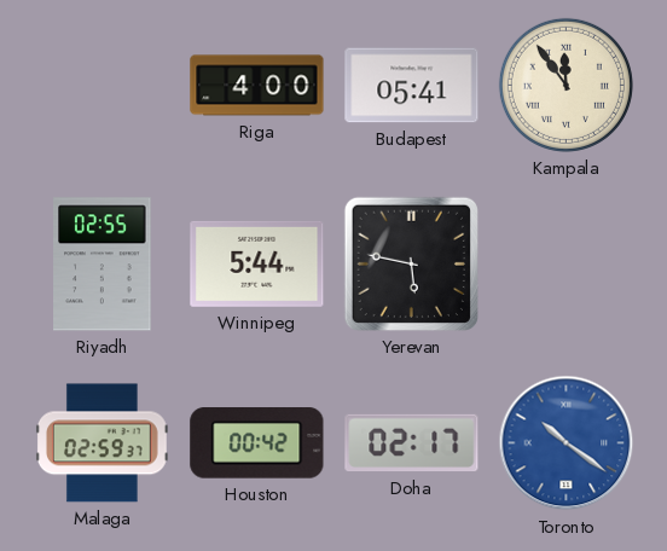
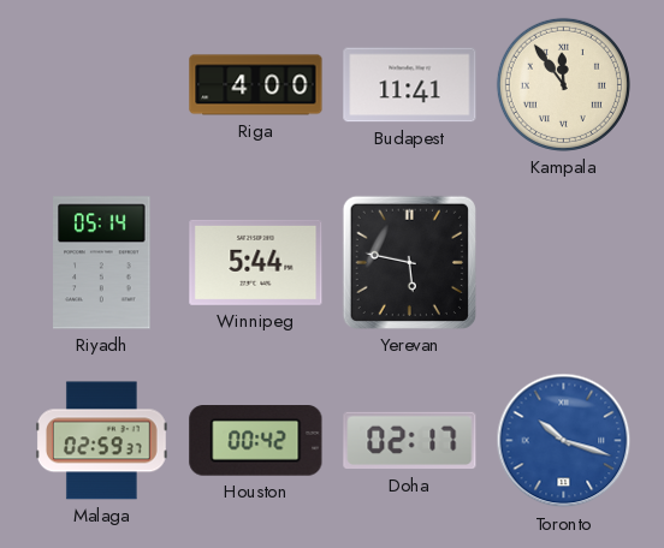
Budapest: 05:41 -> 11:41
Riyadh: 02:55 -> 05:14
Toronto: 10:21 -> 10:18
